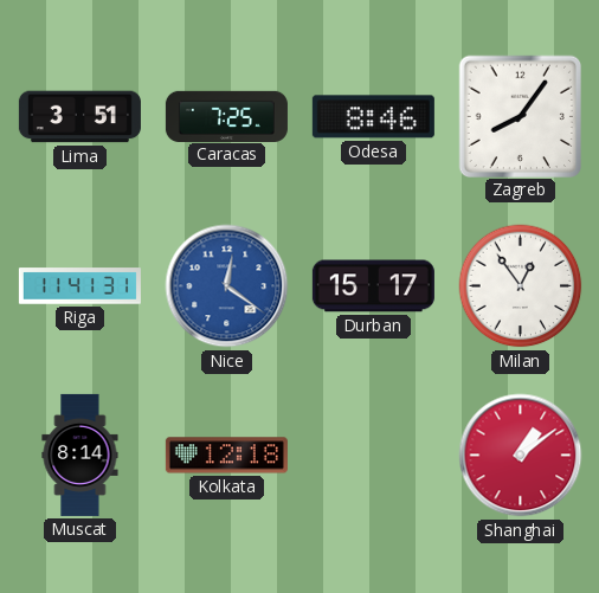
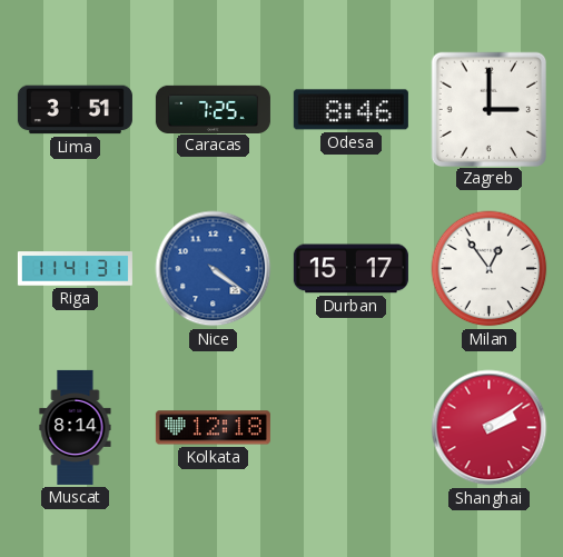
Zagreb: 8:06 -> 3:00
Nice: 12:21 -> 4:21
Shanghai: 1:09 -> 2:09
